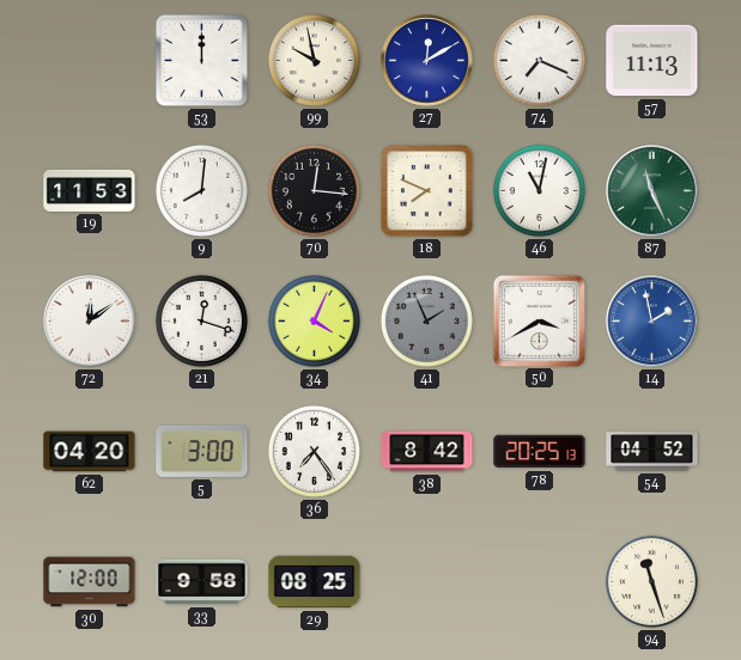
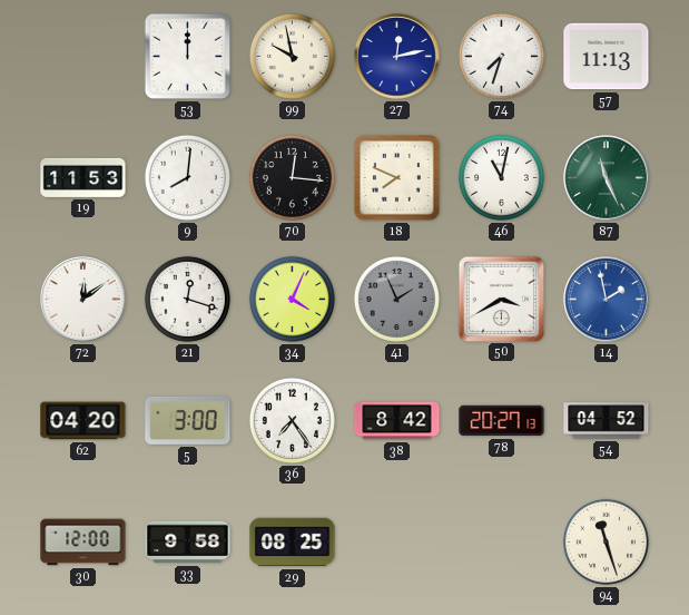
27: 12:10 -> 12:13
74: 7:19 -> 7:33
78: 20:25 -> 20:27
